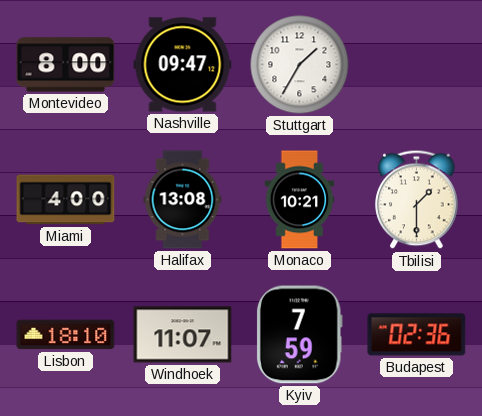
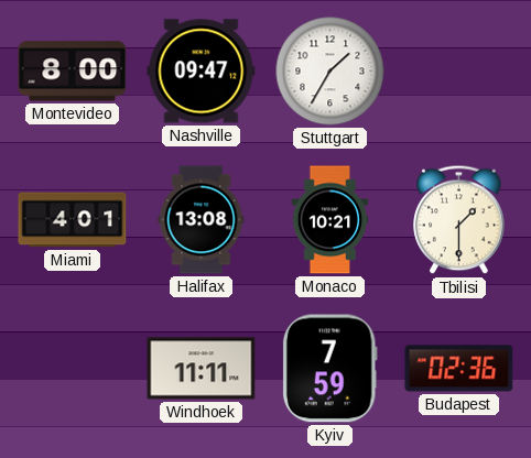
Miami: 4:00 -> 4:01
Lisbon: 18:10 -> none
Windhoek: 11:07 -> 11:11
